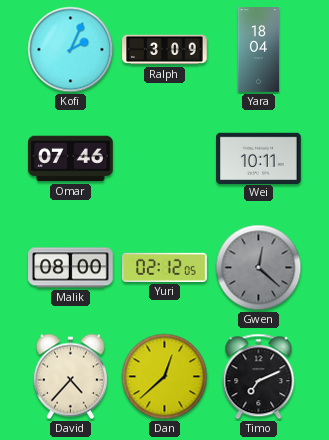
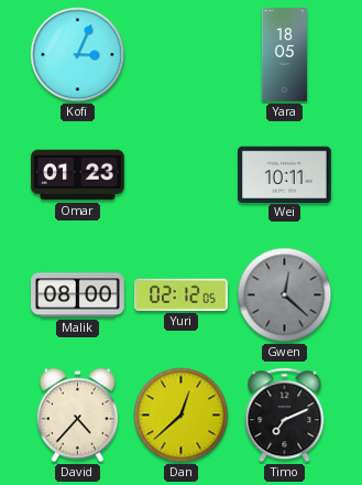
Kofi: 2:04 -> 3:04
Ralph: 3:09 -> none
Yara: 18:04 -> 18:05
Omar: 07:46 -> 01:23
